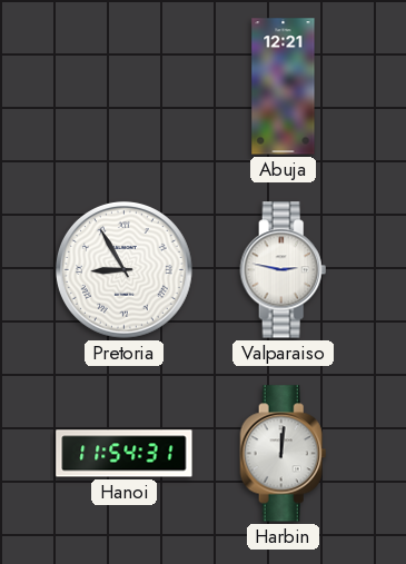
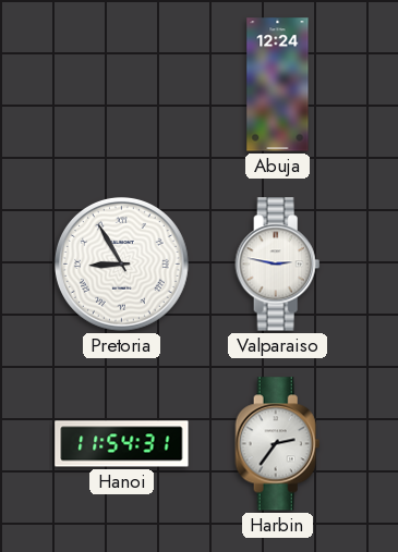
Abuja: 12:21 -> 12:24
Harbin: 12:01 -> 2:36
